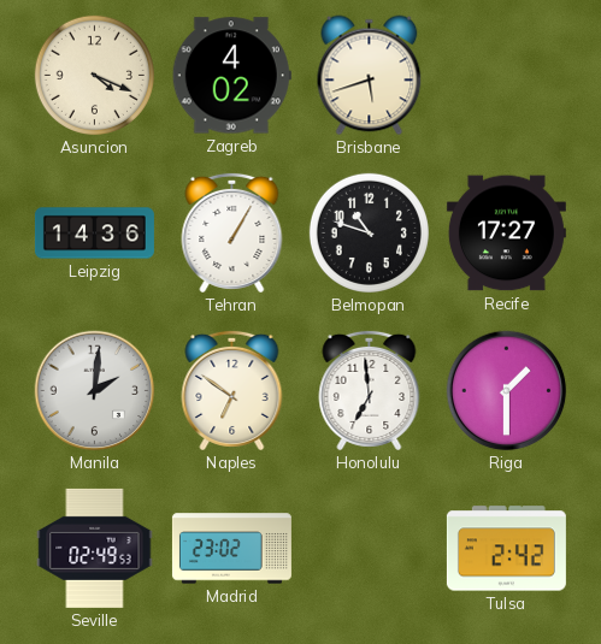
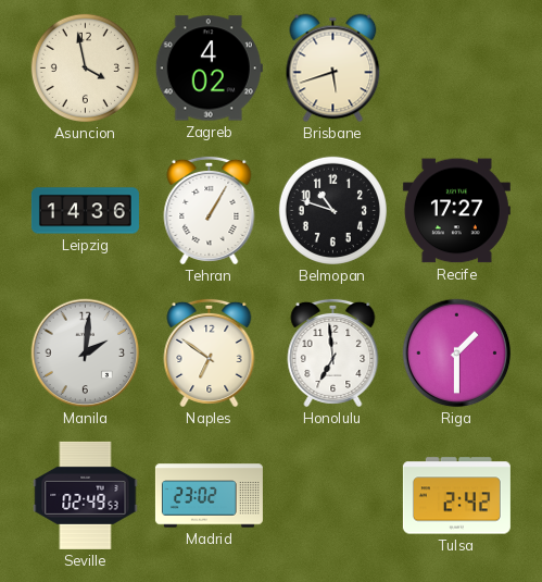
Asuncion: 4:19 -> 3:58
